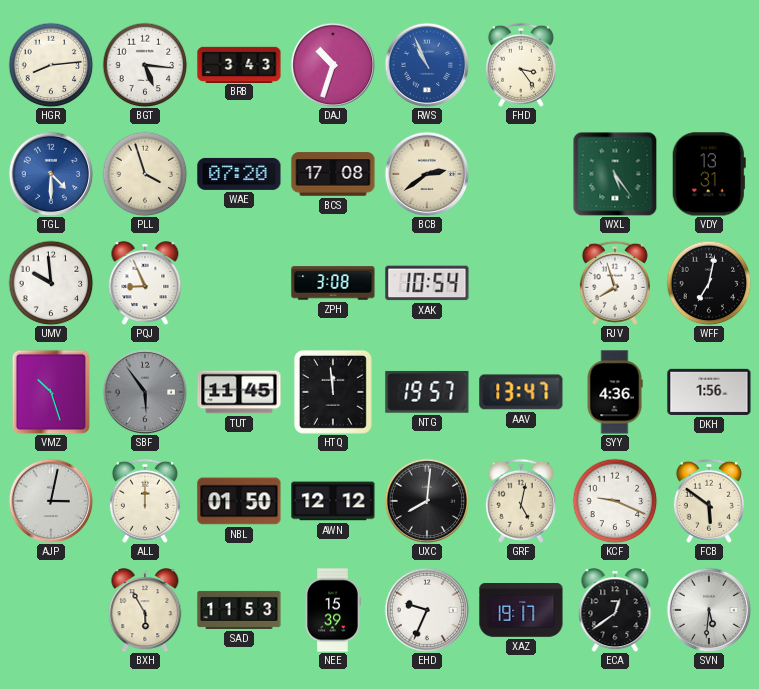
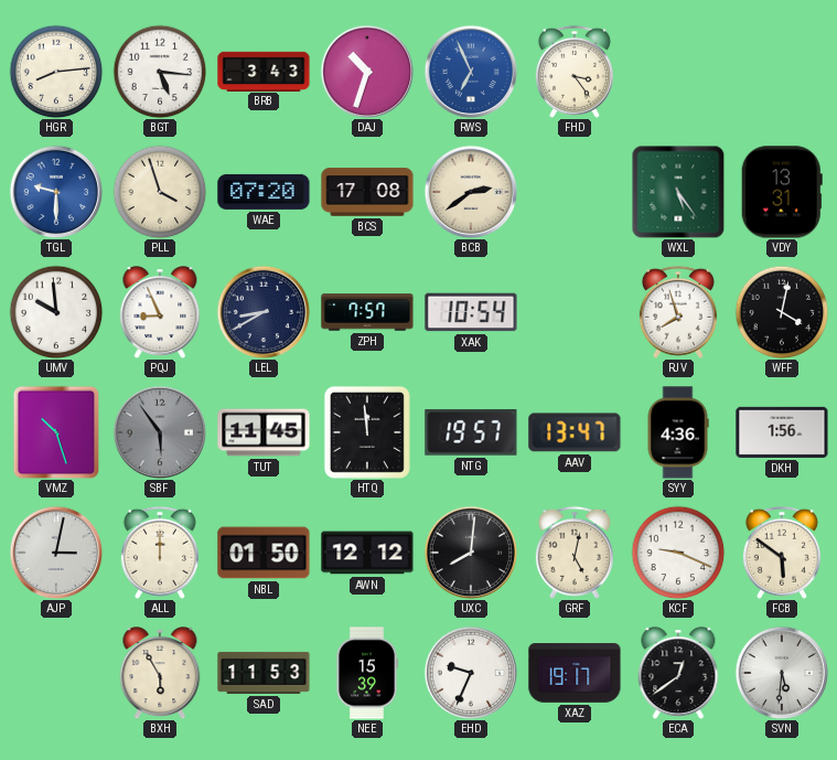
RWS: 10:56 -> 6:56
TGL: 4:30 -> 9:30
LEL: none -> 8:40
ZPH: 3:08 -> 7:57
WFF: 7:02 -> 4:02
